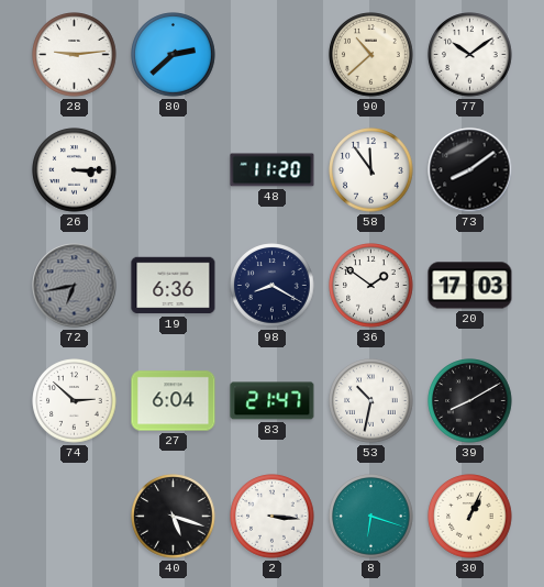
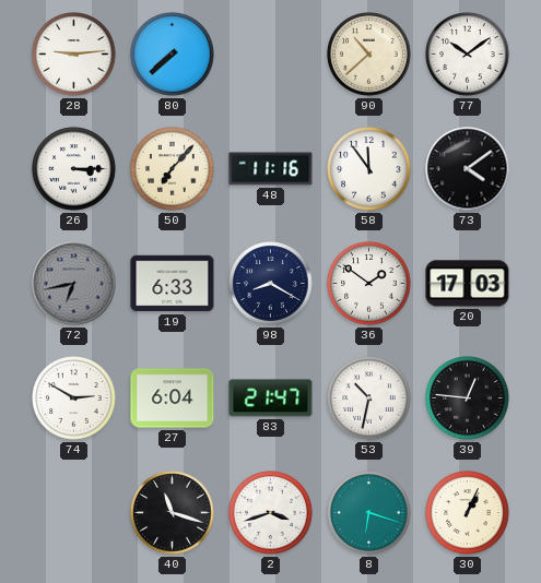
80: 2:38 -> 7:38
50: none -> 7:07
48: 11:20 -> 11:16
73: 8:09 -> 4:09
19: 6:36 -> 6:33
74: 2:52 -> 2:50
39: 8:10 -> 12:46
40: 5:18 -> 11:18
2: 3:16 -> 3:42
